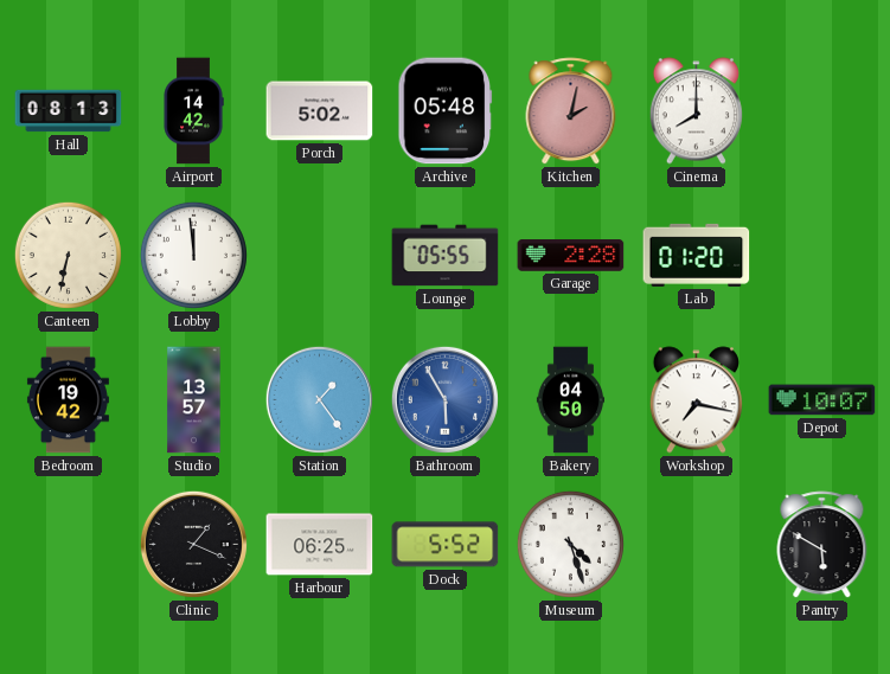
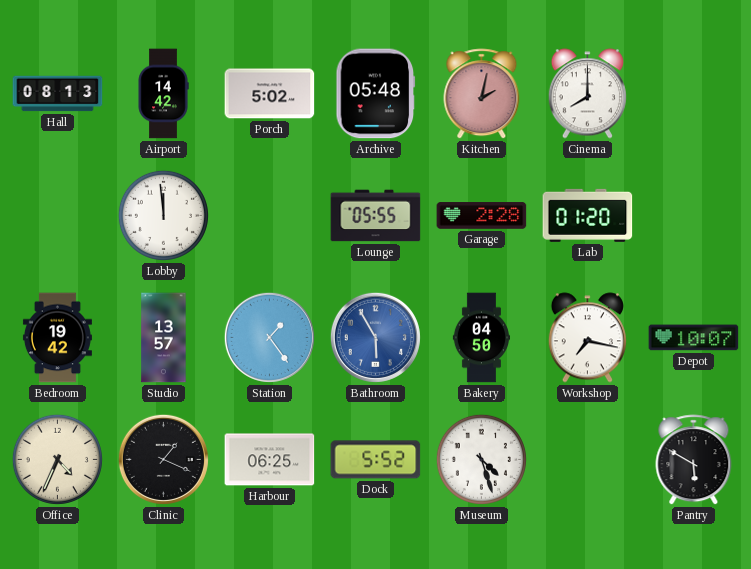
Canteen: 6:32 -> none
Office: none -> 4:34
